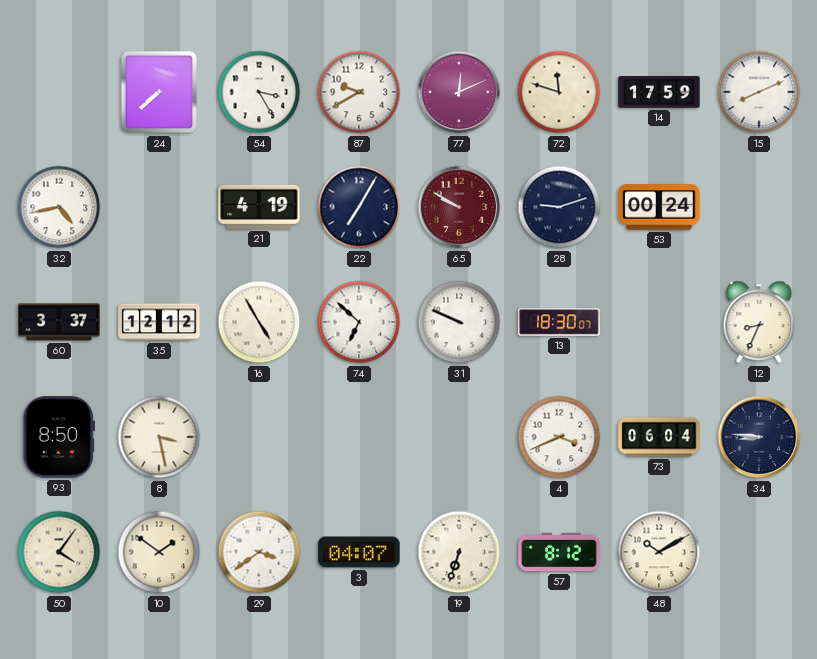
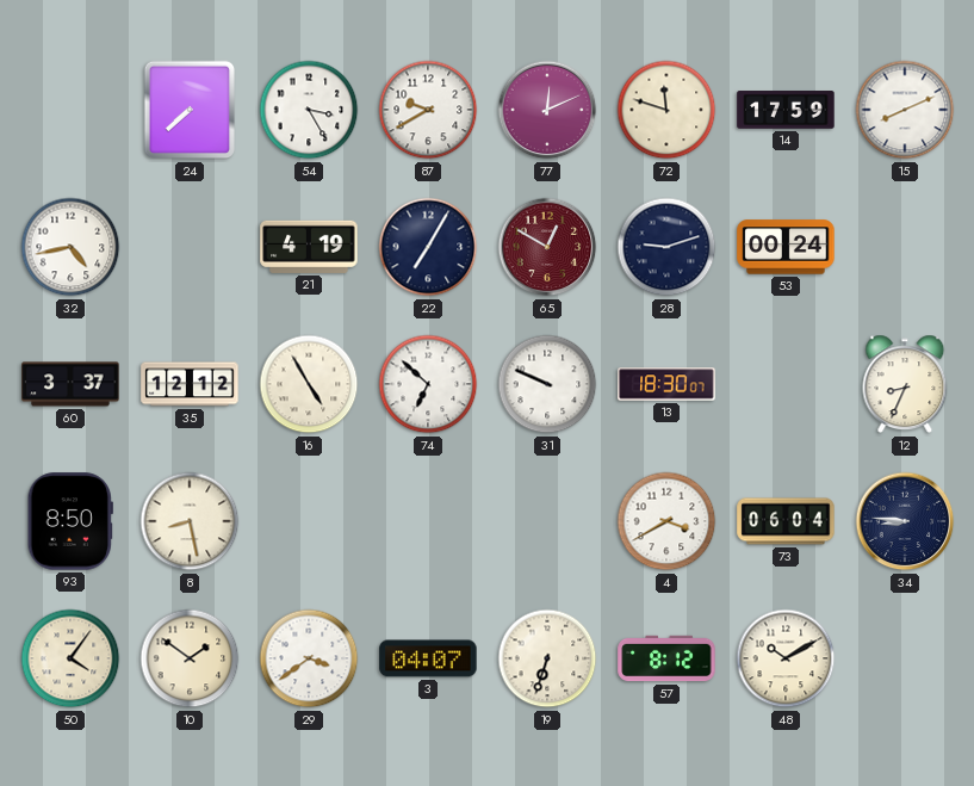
65: 9:50 -> 12:50
8: 3:28 -> 8:28
4: 3:41 -> 3:40
